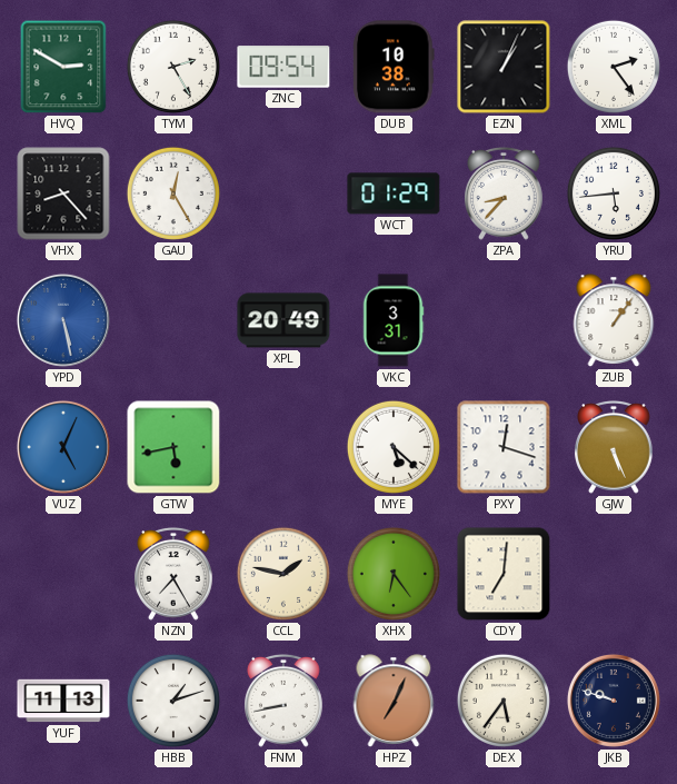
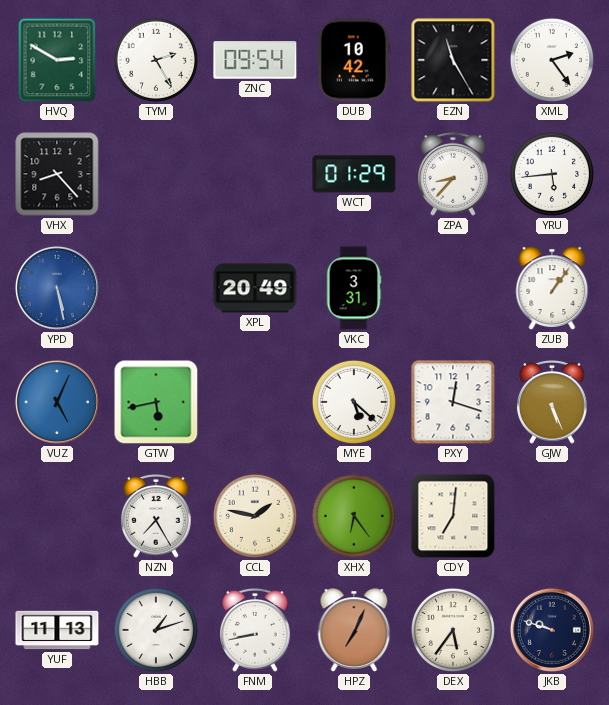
DUB: 10:38 -> 10:42
EZN: 1:04 -> 11:25
GAU: 12:25 -> none
